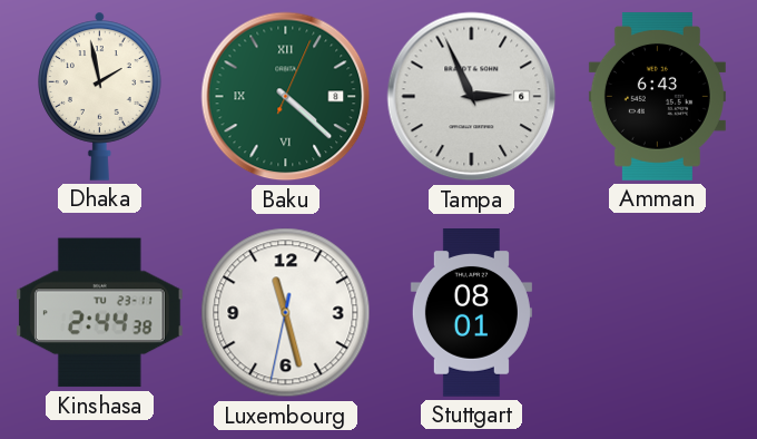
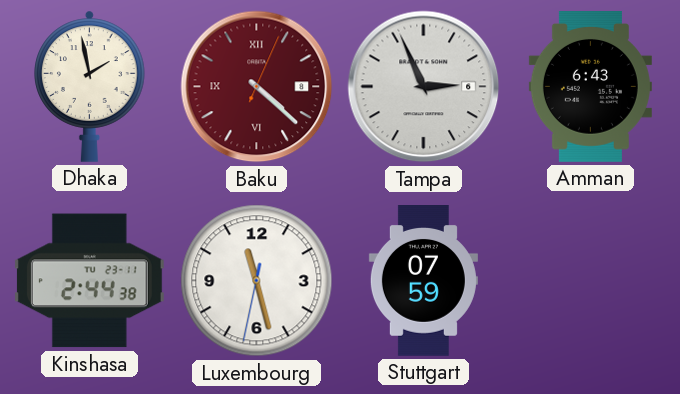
Baku dial: green -> burgundy
Stuttgart: 08:01 -> 07:59
